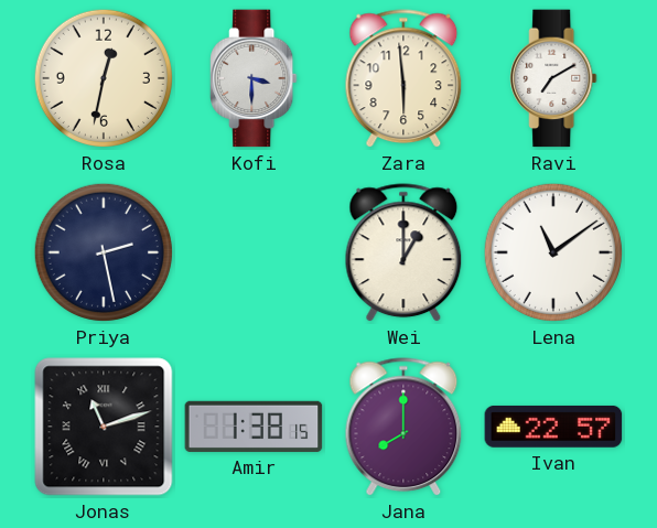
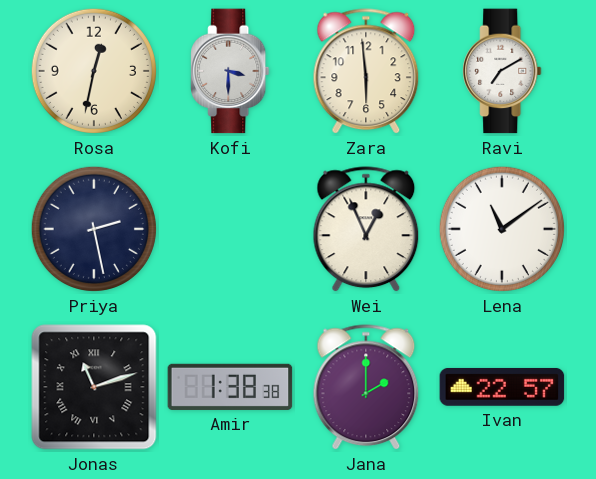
Wei: 1:00 -> 12:56
Amir: 1:38:15 -> 1:38:38
Jana: 8:00 -> 2:00
